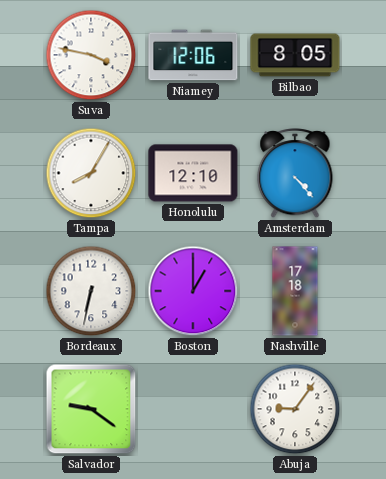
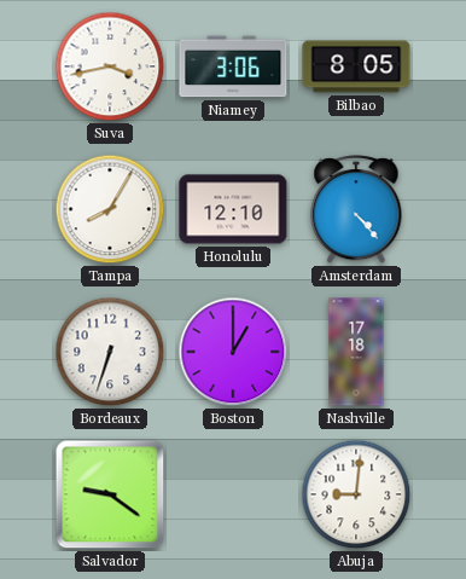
Suva: 3:47 -> 3:43
Niamey: 12:06 -> 3:06
Bordeaux: 6:32 -> 6:33
Abuja: 9:06 -> 9:01
